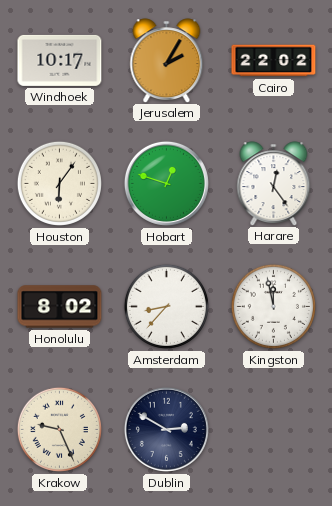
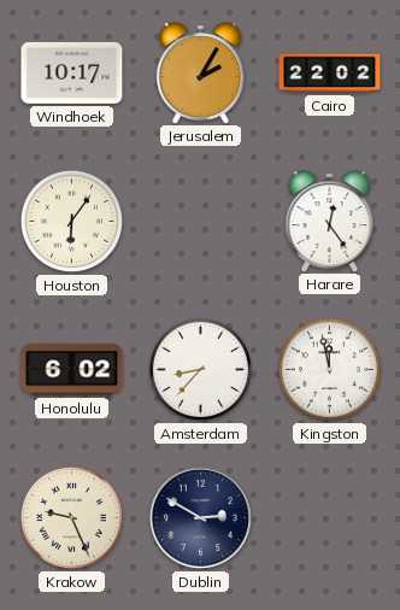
Hobart: 12:48 -> none
Honolulu: 8:02 -> 6:02
